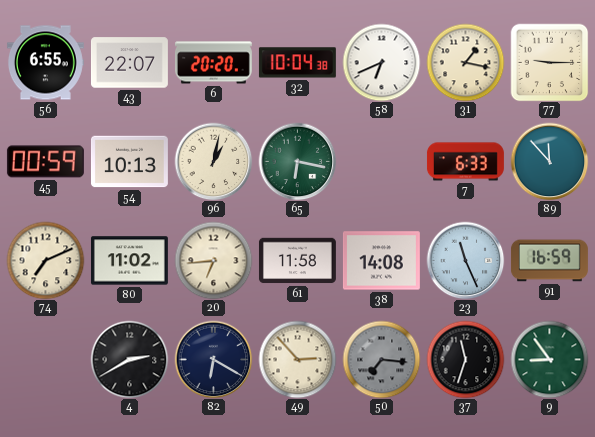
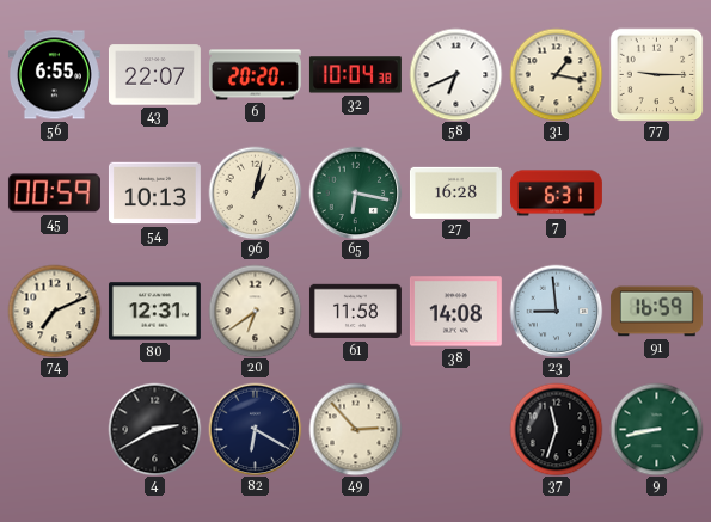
27: none -> 16:28
7: 6:33 -> 6:31
89: 11:53 -> none
80: 11:02 -> 12:31
20: 6:44 -> 6:39
23: 11:26 -> 8:59
50: 7:16 -> none
9: 8:54 -> 8:43
